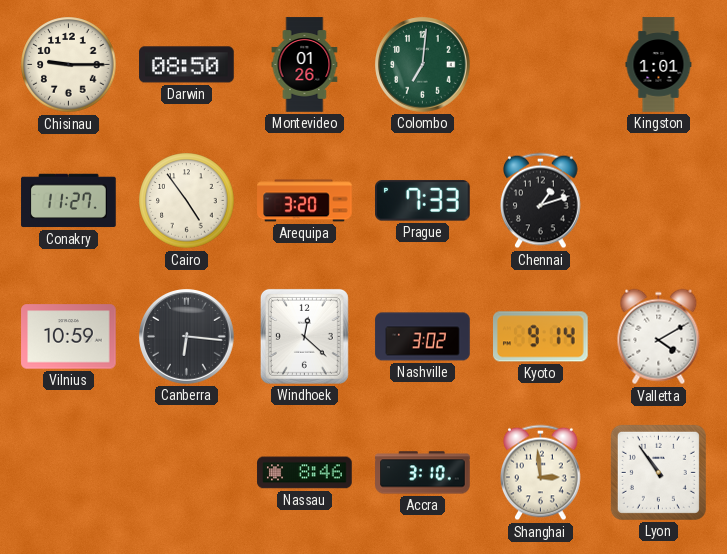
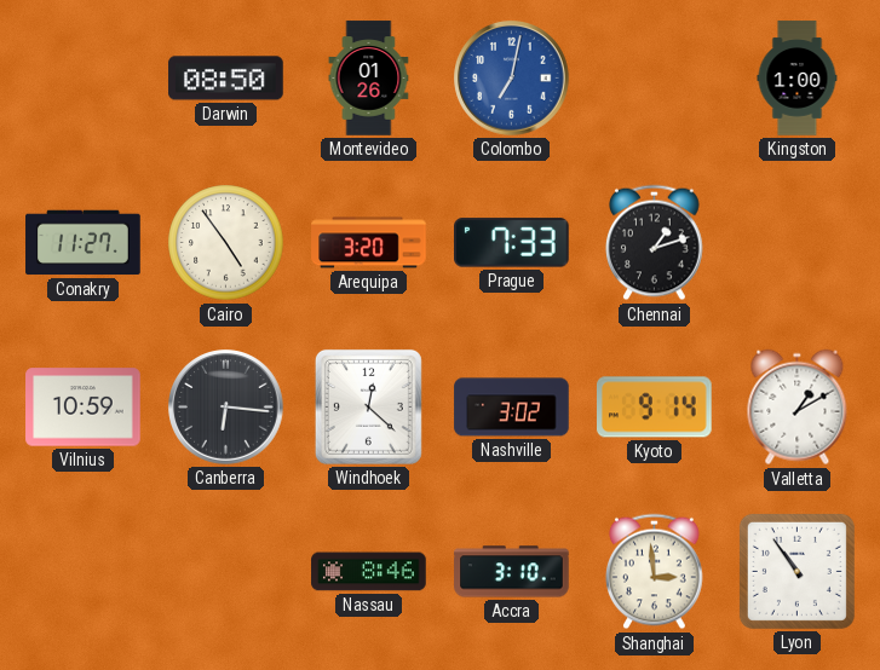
Chisinau: 9:15 -> none
Colombo: 7:01 -> 7:02
Colombo dial: green -> blue
Kingston: 1:01 -> 1:00
Valletta: 4:10 -> 1:10
